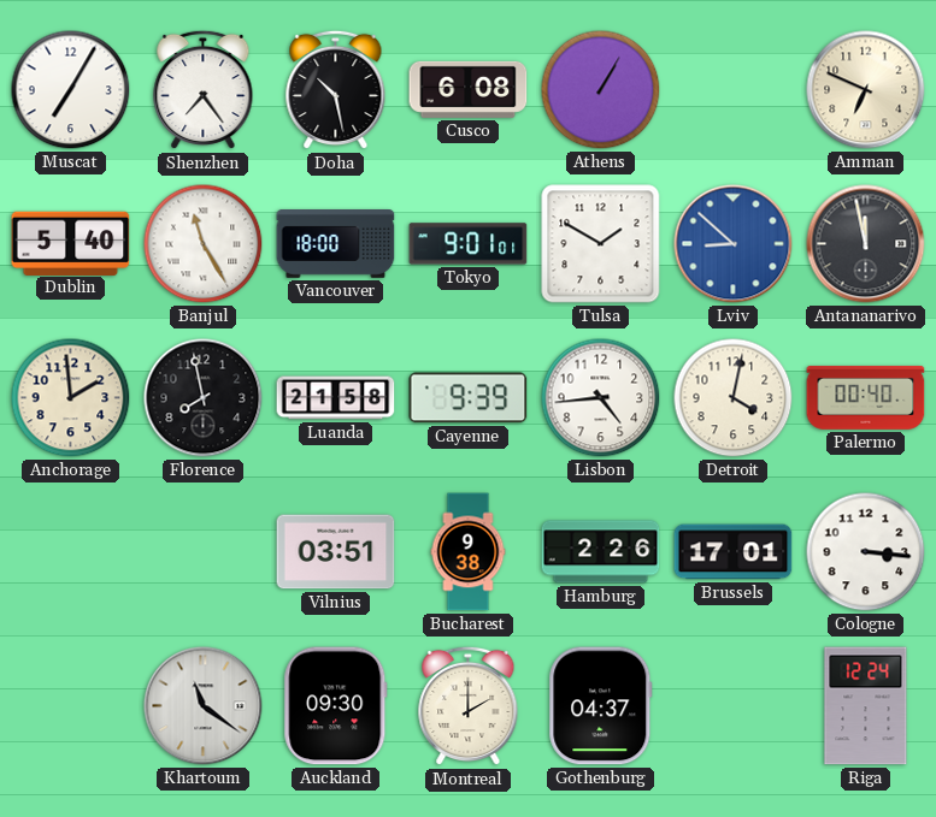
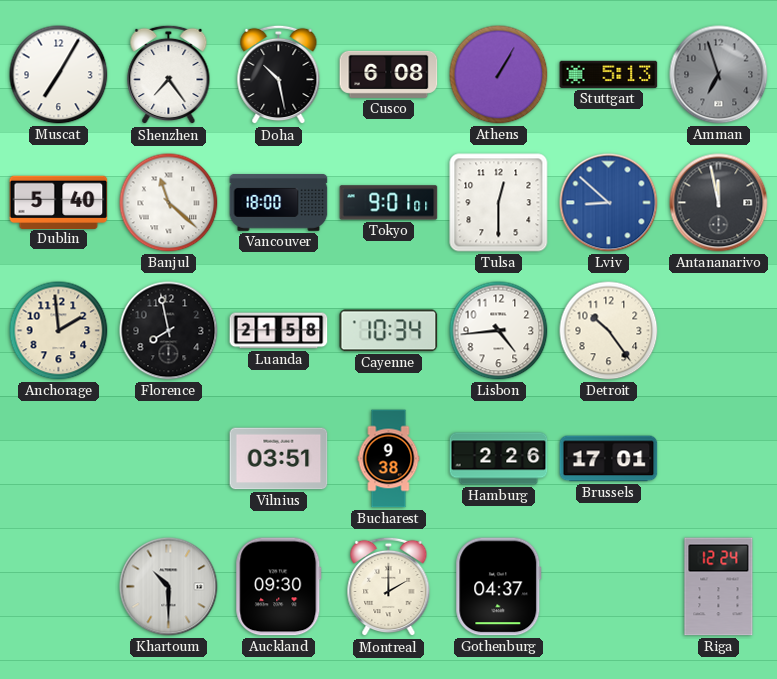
Stuttgart: none -> 5:13
Amman: 6:49 -> 6:57
Amman dial: cream -> grey
Banjul: 11:25 -> 11:22
Tulsa: 1:50 -> 12:30
Cayenne: 9:39 -> 10:34
Detroit: 4:02 -> 10:24
Palermo: 00:40 -> none
Cologne: 3:16 -> none
Khartoum: 11:21 -> 10:30
